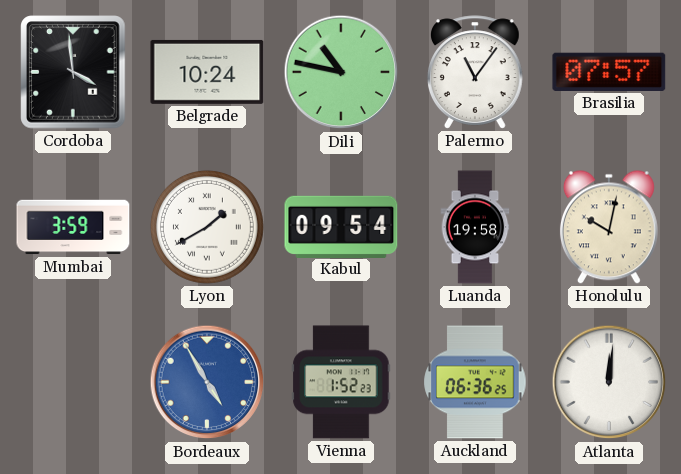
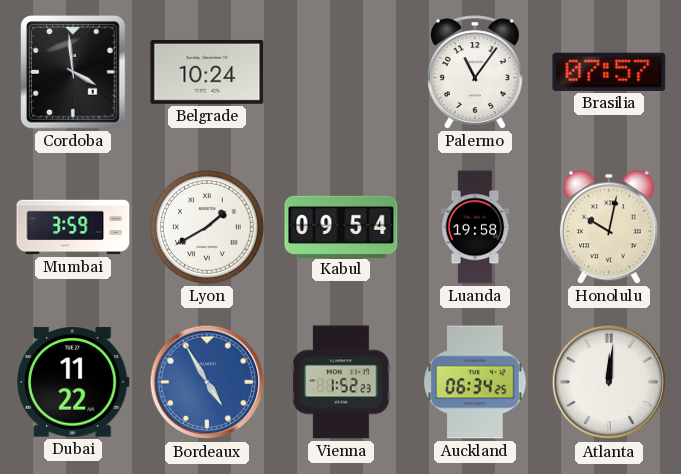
Dili: 10:47 -> none
Dubai: none -> 11:22
Auckland: 06:36 -> 06:34
